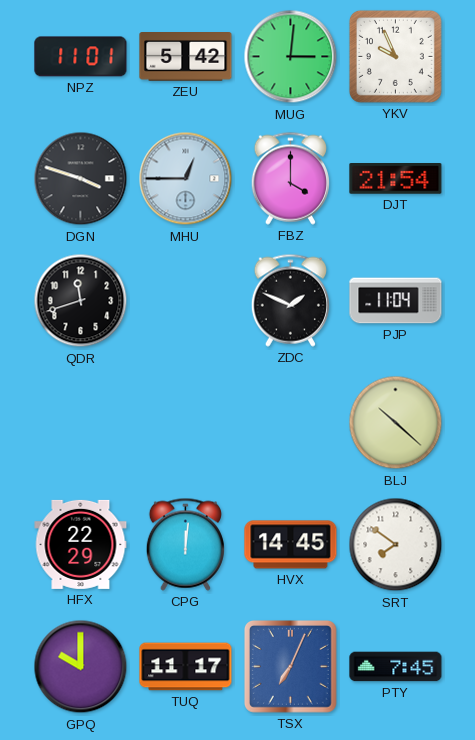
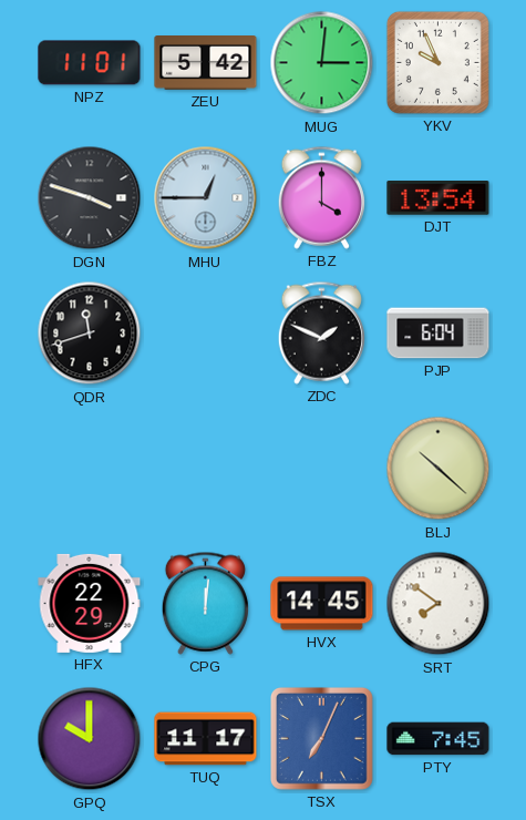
DJT: 21:54 -> 13:54
PJP: 11:04 -> 6:04
